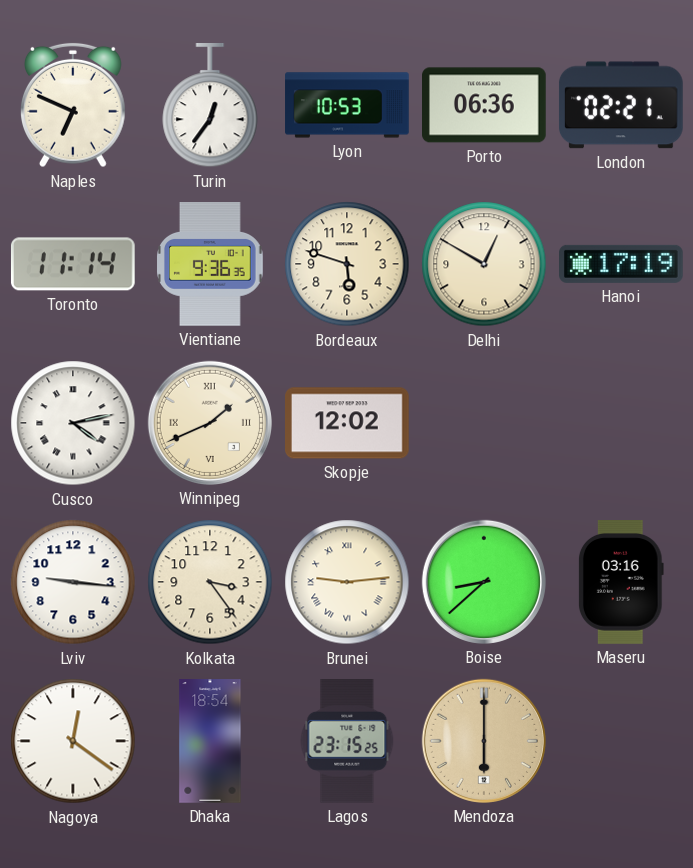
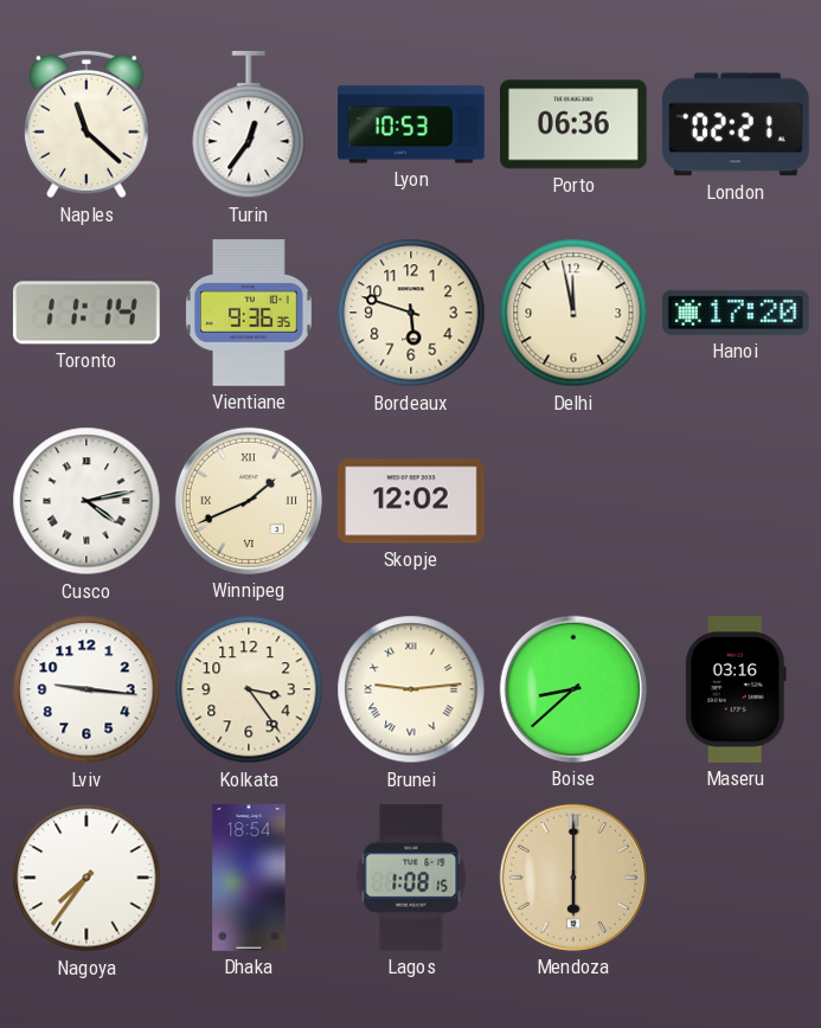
Naples: 6:49 -> 11:22
Delhi: 12:50 -> 11:58
Hanoi: 17:19 -> 17:20
Nagoya: 12:21 -> 7:36
Lagos: 23:15 -> 1:08
